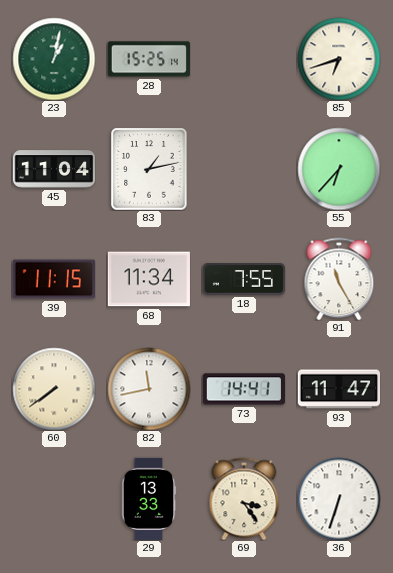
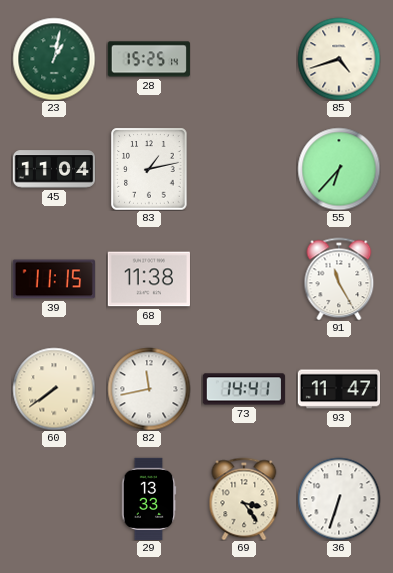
85: 6:42 -> 4:42
68: 11:34 -> 11:38
18: 7:55 -> none
